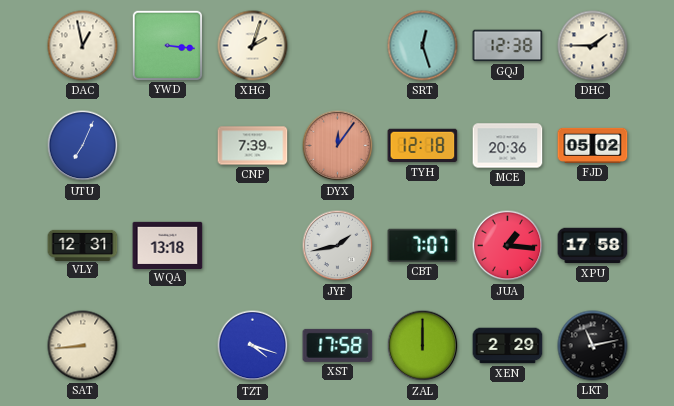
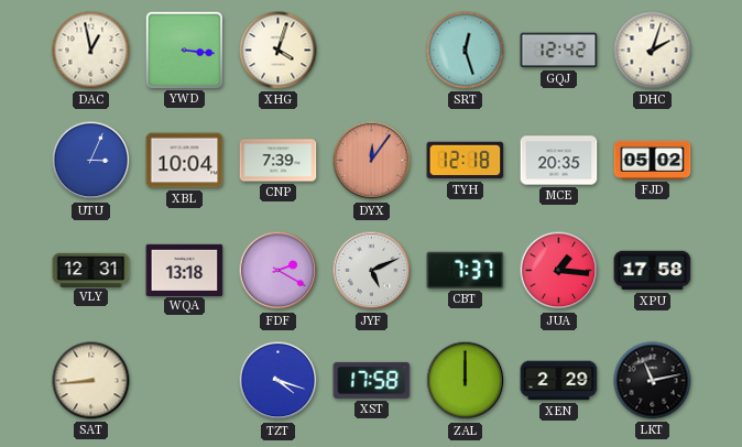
XHG: 2:03 -> 4:03
GQJ: 12:38 -> 12:42
DHC: 1:45 -> 2:03
UTU: 7:04 -> 3:04
XBL: none -> 10:04
MCE: 20:36 -> 20:35
FDF: none -> 2:20
JYF: 1:43 -> 5:11
CBT: 7:07 -> 7:37
